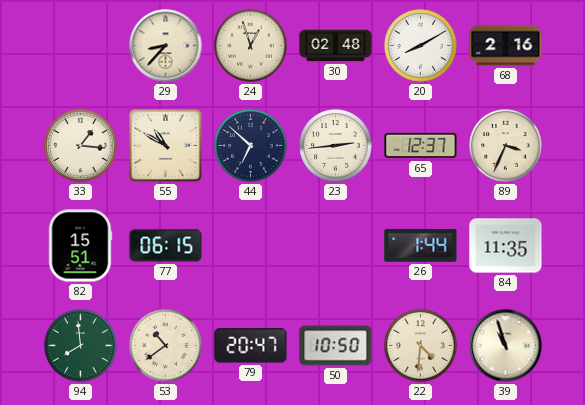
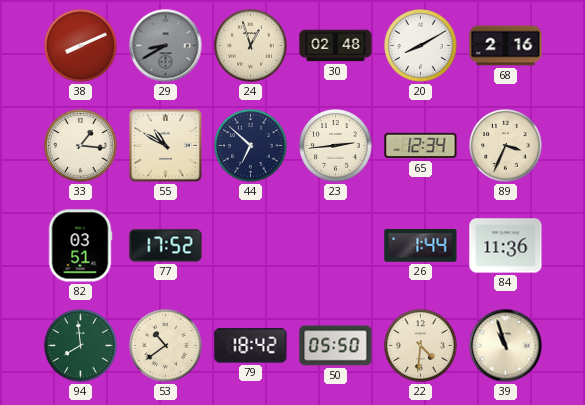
38: none -> 8:11
29: 8:37 -> 8:40
29 dial: cream -> grey
65: 12:37 -> 12:34
82: 15:51 -> 03:51
77: 06:15 -> 17:52
84: 11:35 -> 11:36
79: 20:47 -> 18:42
50: 10:50 -> 05:50
